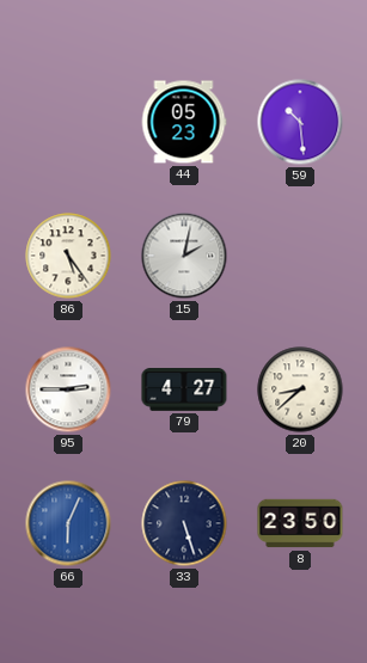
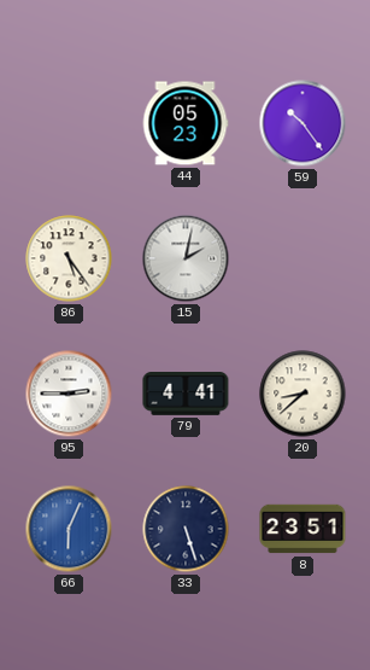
59: 10:29 -> 10:24
79: 4:27 -> 4:41
8: 23:50 -> 23:51
